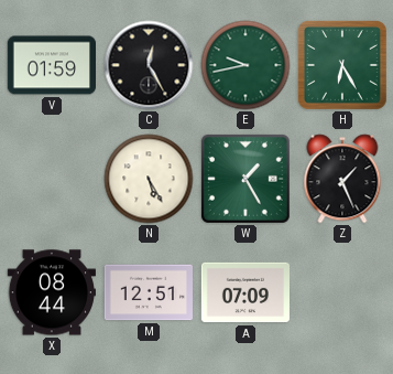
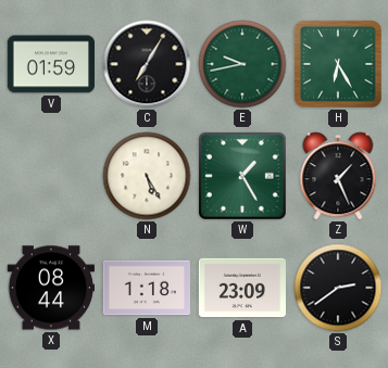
C: 12:25 -> 7:05
M: 12:51 -> 1:18
A: 07:09 -> 23:09
S: none -> 2:39
